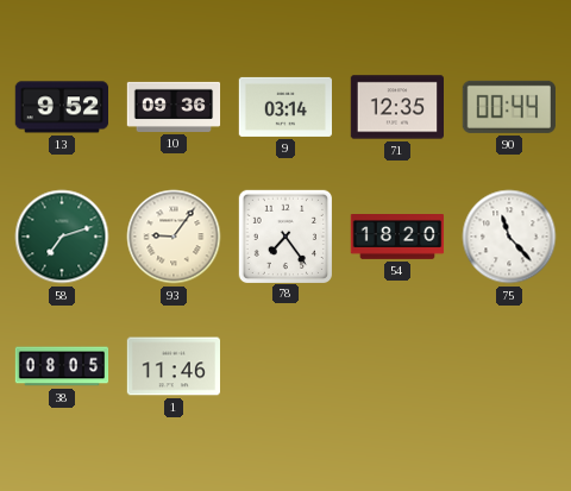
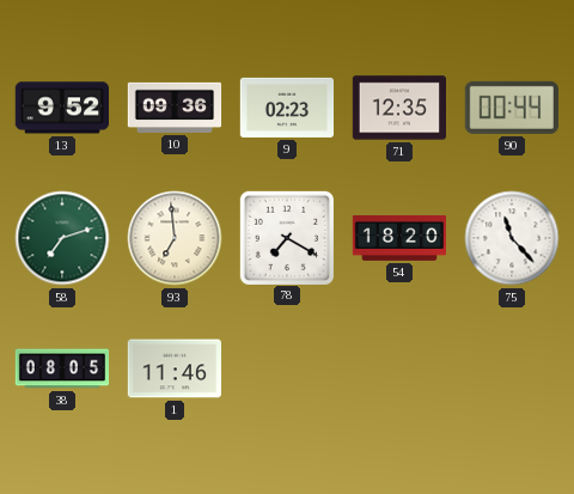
9: 03:14 -> 02:23
93: 9:06 -> 6:59
78: 7:24 -> 7:20
